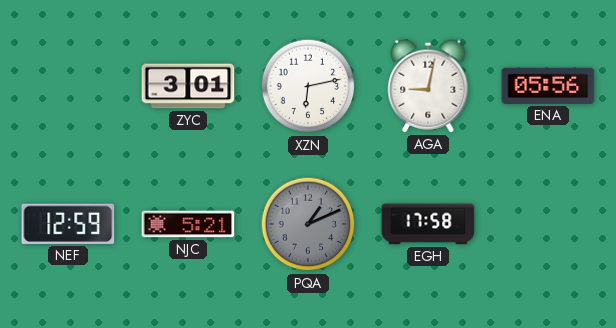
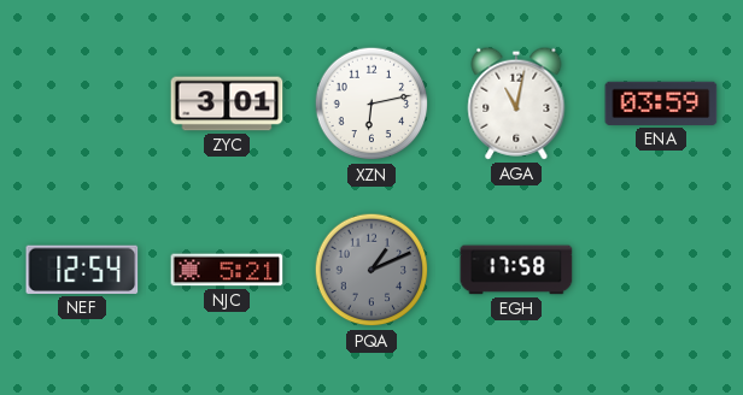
AGA: 9:02 -> 11:02
ENA: 05:56 -> 03:59
NEF: 12:59 -> 12:54
